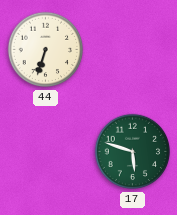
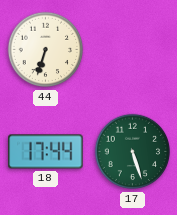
18: none -> 17:44
17: 5:48 -> 5:27
